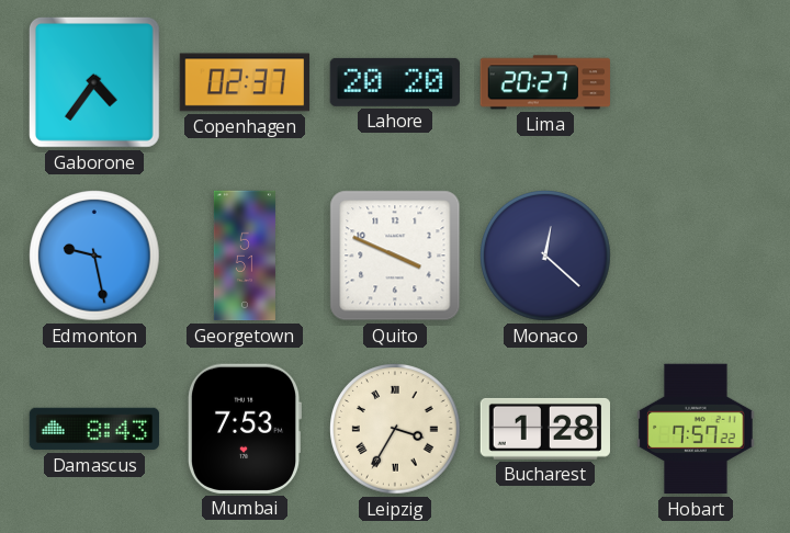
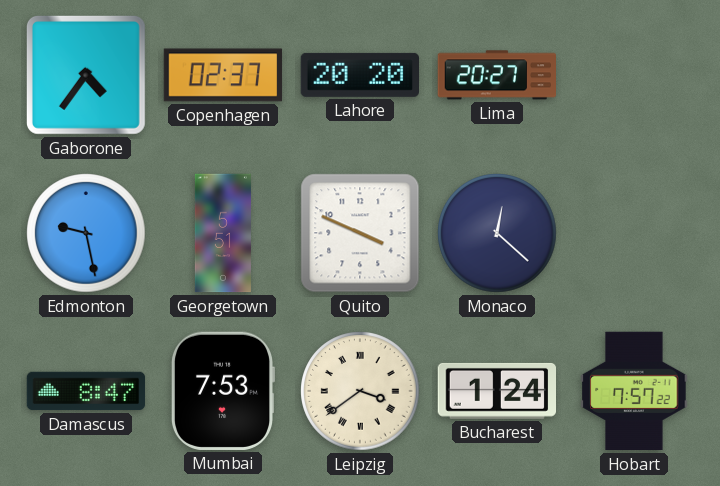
Damascus: 8:43 -> 8:47
Leipzig: 3:35 -> 3:39
Bucharest: 1:28 -> 1:24
